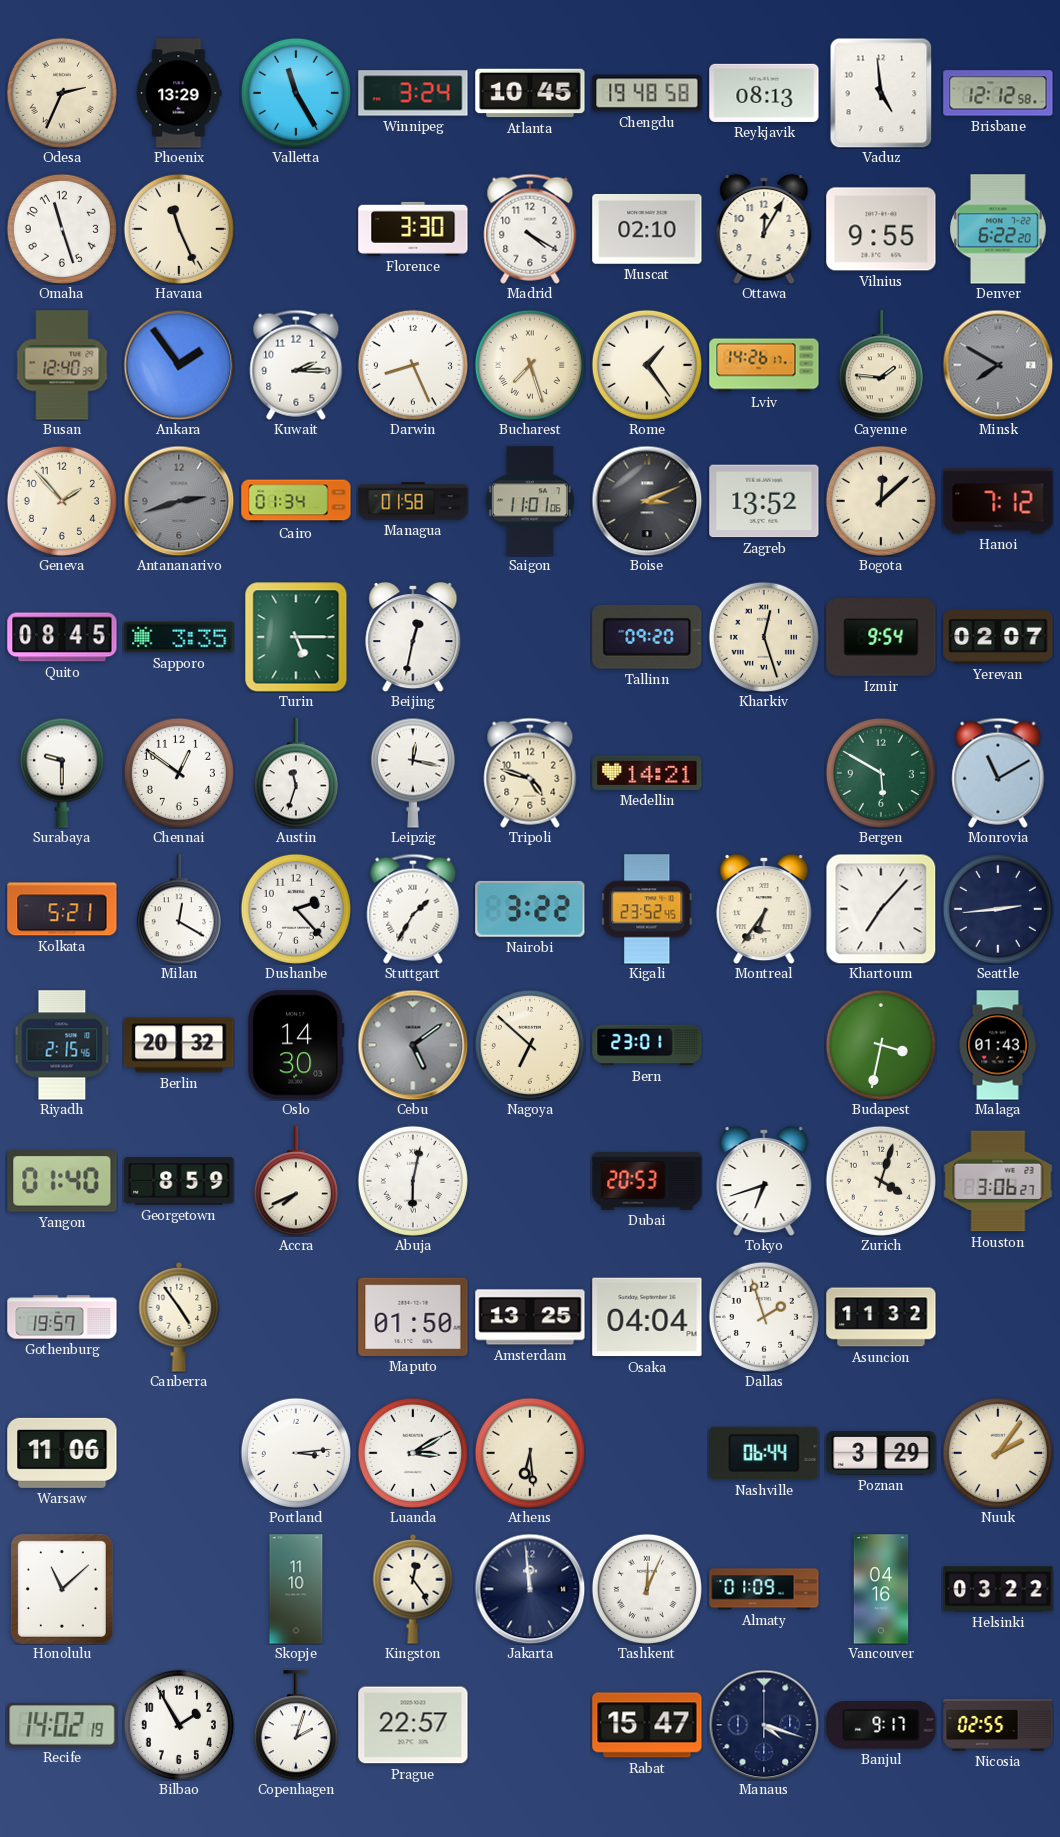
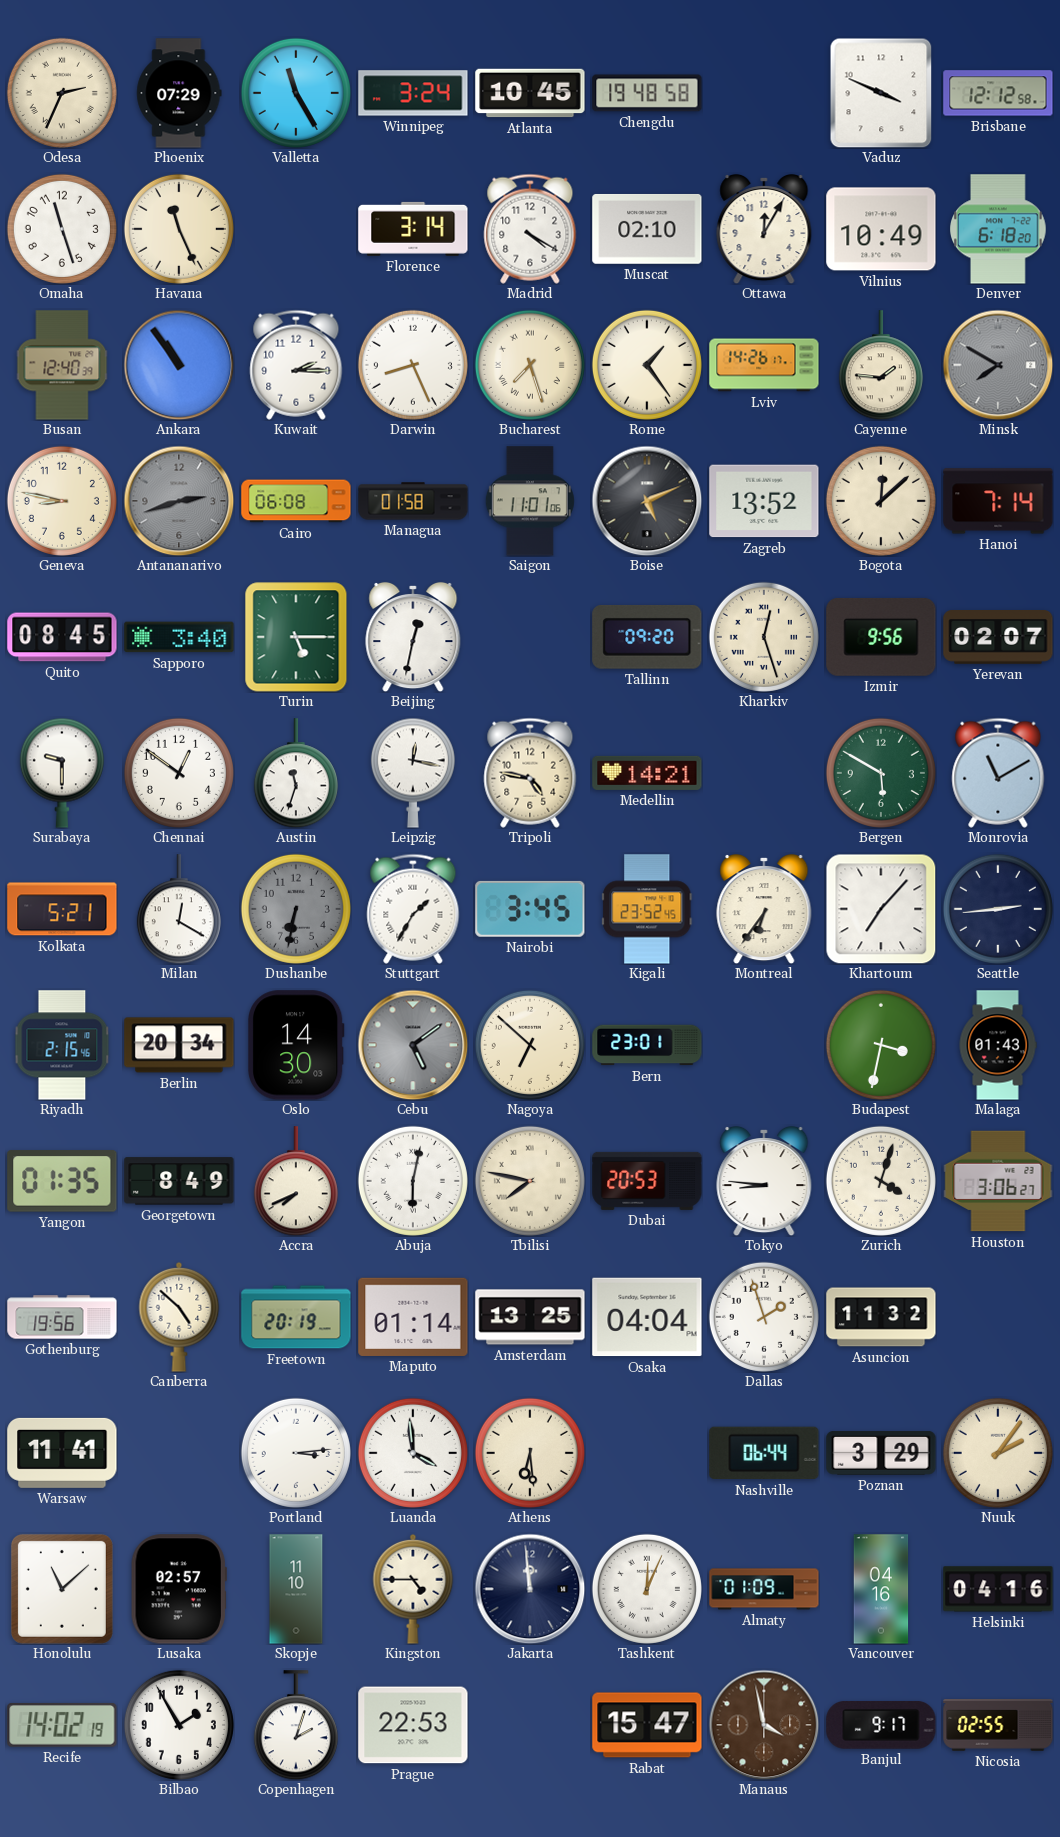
Phoenix: 13:29 -> 07:29
Reykjavik: 08:13 -> none
Vaduz: 4:59 -> 3:49
Florence: 3:30 -> 3:14
Vilnius: 9:55 -> 10:49
Denver: 6:22 -> 6:18
Ankara: 1:54 -> 10:54
Geneva: 1:53 -> 8:47
Cairo: 01:34 -> 06:08
Boise: 3:11 -> 5:11
Hanoi: 7:12 -> 7:14
Sapporo: 3:35 -> 3:40
Izmir: 9:54 -> 9:56
Tripoli: 4:48 -> 4:47
Dushanbe: 2:23 -> 6:32
Dushanbe dial: white -> grey
Nairobi: 3:22 -> 3:45
Berlin: 20:32 -> 20:34
Yangon: 01:40 -> 01:35
Georgetown: 8:59 -> 8:49
Tbilisi: none -> 7:47
Tokyo: 6:42 -> 8:46
Gothenburg: 19:57 -> 19:56
Canberra: 4:54 -> 4:52
Freetown: none -> 20:19
Maputo: 01:50 -> 01:14
Warsaw: 11:06 -> 11:41
Luanda: 3:10 -> 3:59
Lusaka: none -> 02:57
Kingston: 12:24 -> 4:45
Helsinki: 03:22 -> 04:16
Prague: 22:57 -> 22:53
Manaus: 4:18 -> 3:58
Manaus dial: navy -> brown
